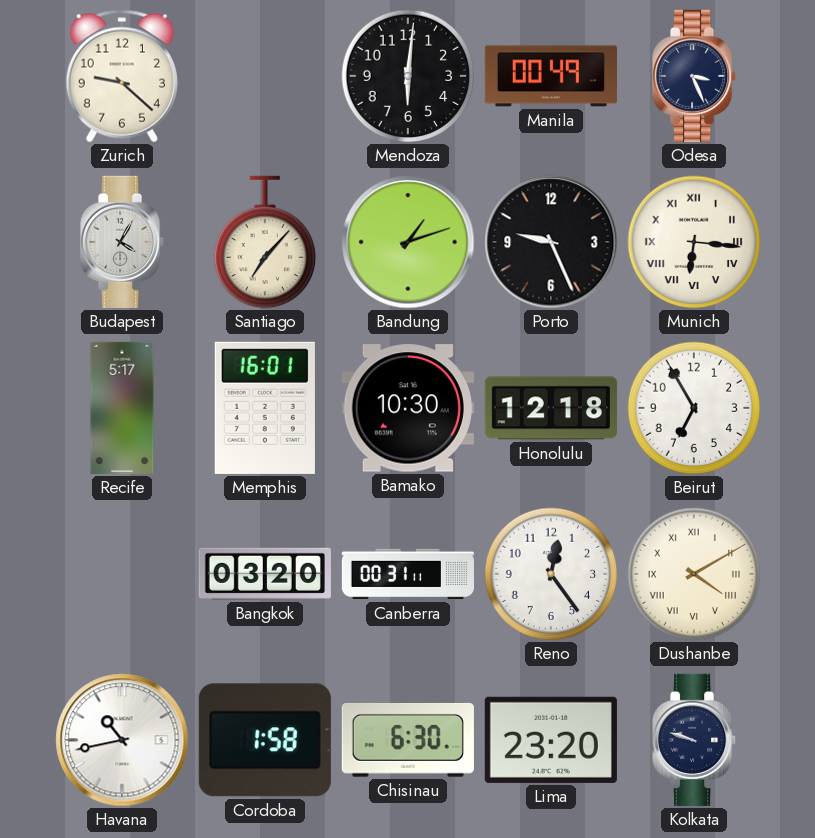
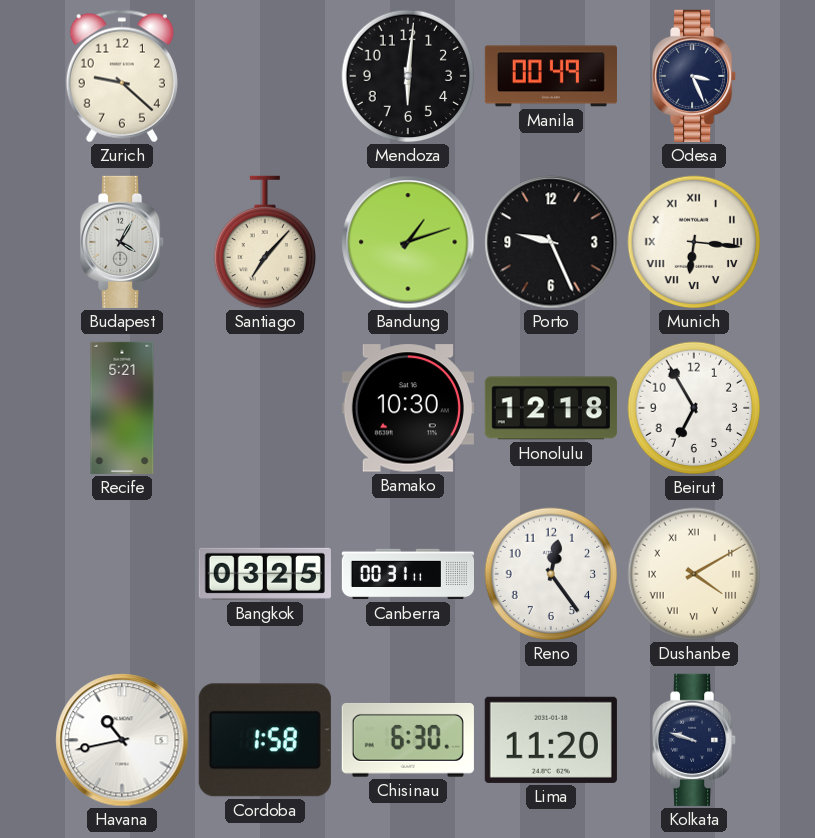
Recife: 5:17 -> 5:21
Memphis: 16:01 -> none
Bangkok: 03:20 -> 03:25
Lima: 23:20 -> 11:20
